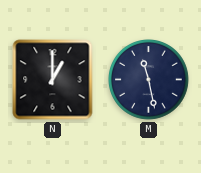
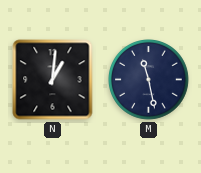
N: 1:00 -> 1:01
